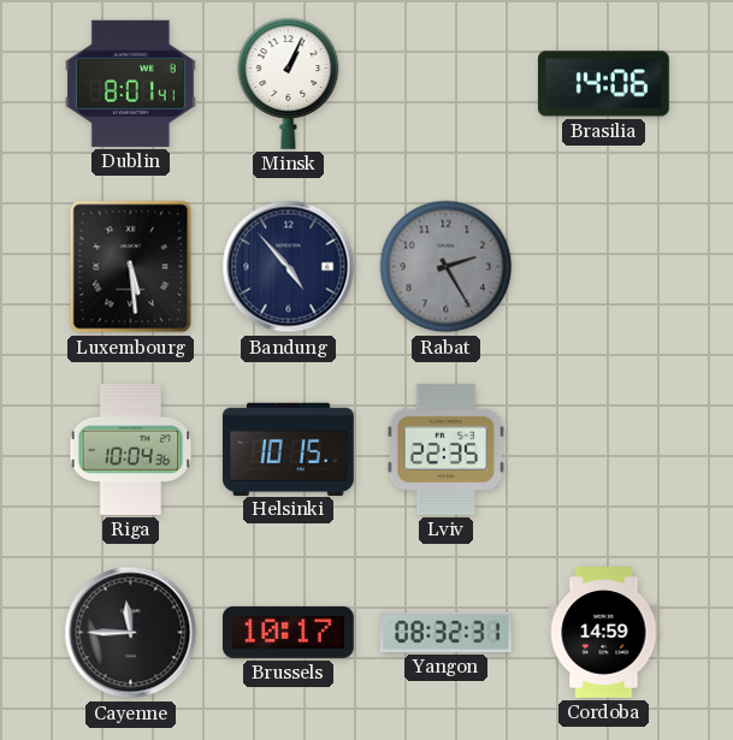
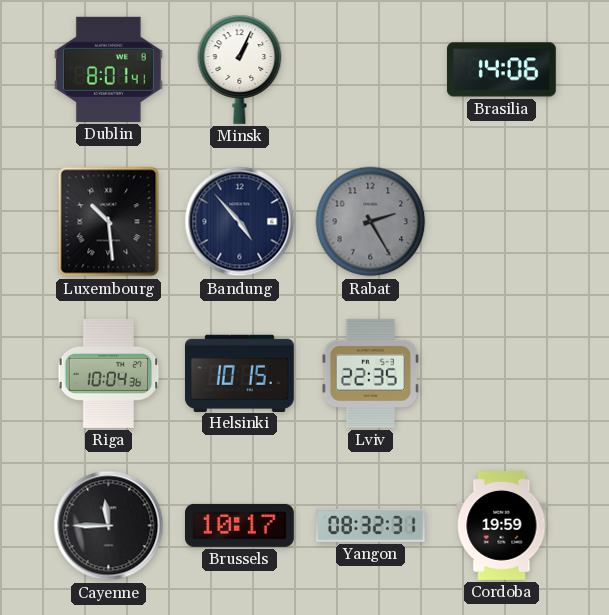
Luxembourg: 5:29 -> 10:29
Cordoba: 14:59 -> 19:59
